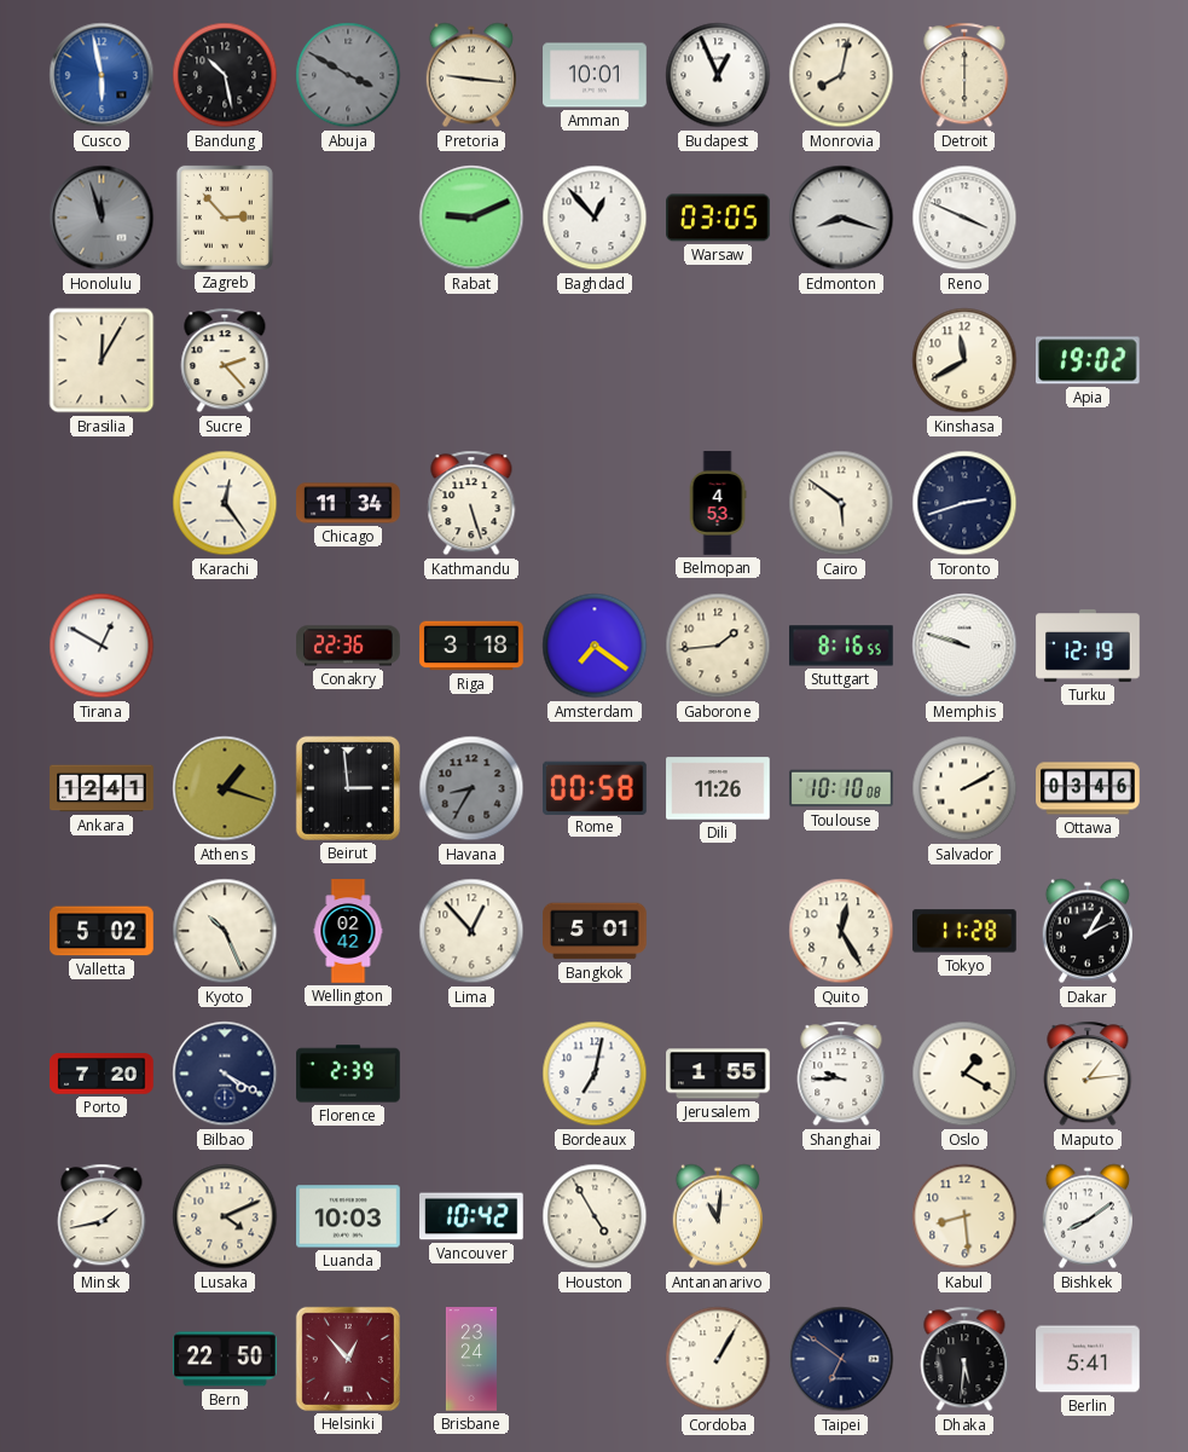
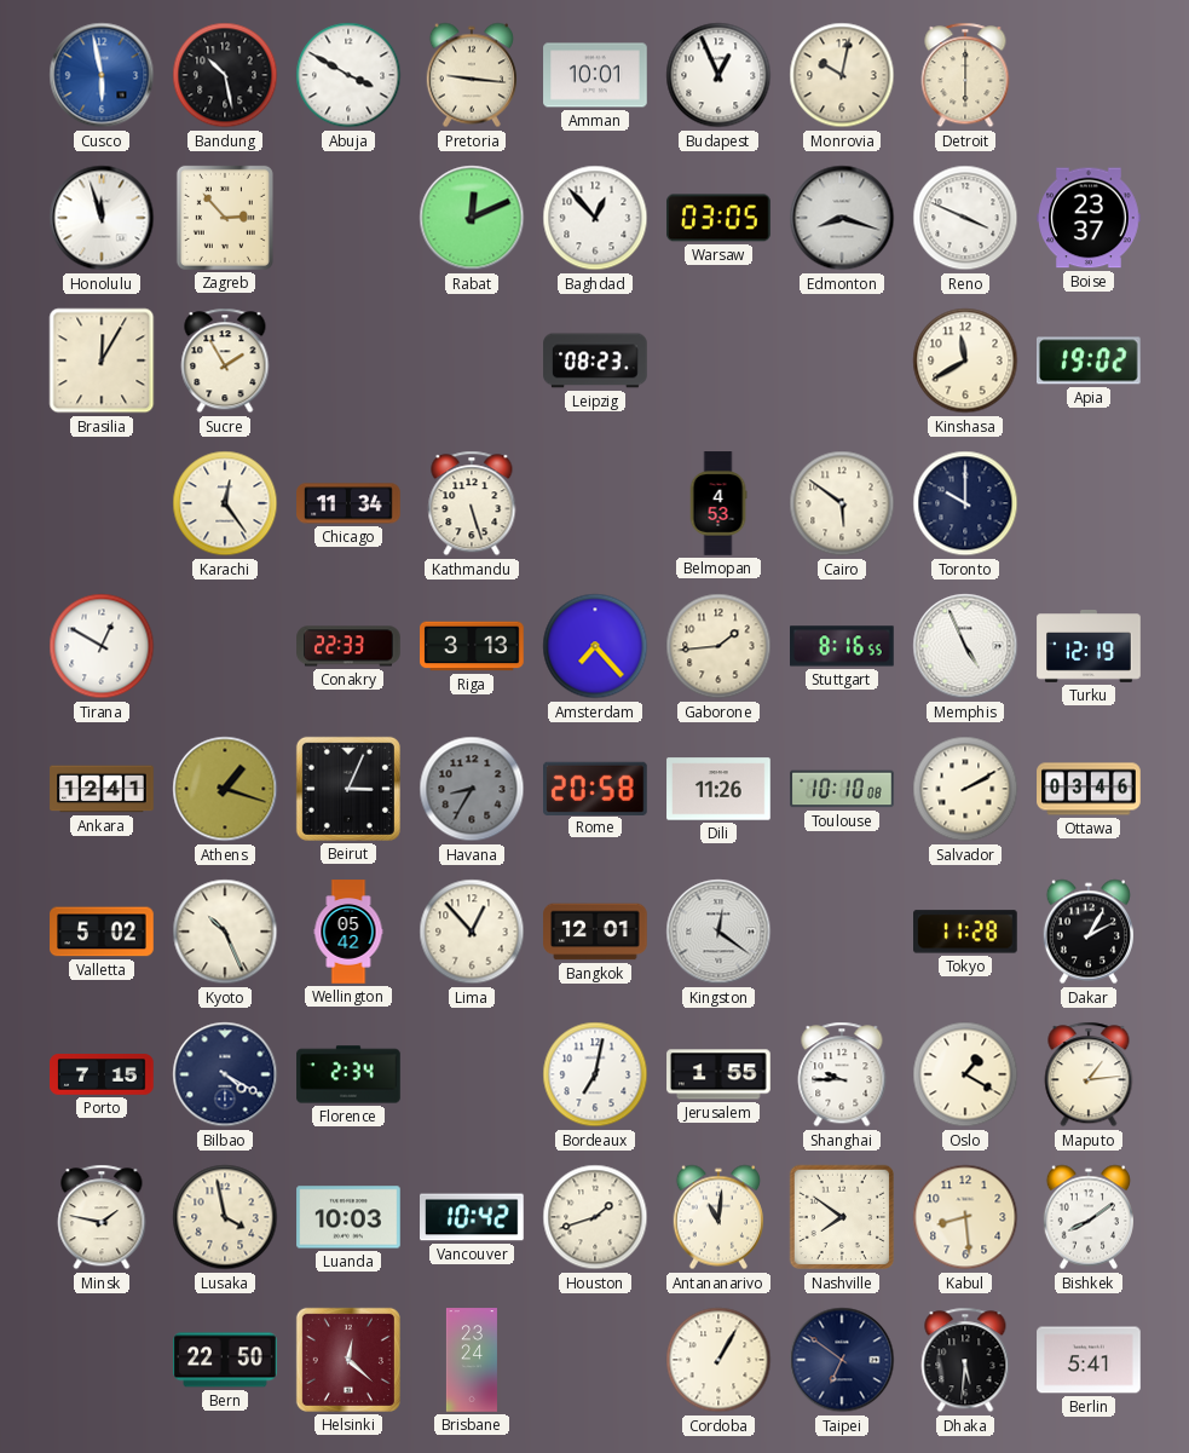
Abuja dial: grey -> white
Monrovia: 8:02 -> 10:02
Honolulu dial: grey -> white
Rabat: 9:11 -> 12:11
Boise: none -> 23:37
Sucre: 2:23 -> 1:55
Leipzig: none -> 08:23
Toronto: 2:42 -> 10:00
Conakry: 22:36 -> 22:33
Riga: 3:18 -> 3:13
Amsterdam: 7:21 -> 7:23
Memphis: 9:48 -> 4:56
Beirut: 2:59 -> 3:04
Rome: 00:58 -> 20:58
Wellington: 02:42 -> 05:42
Bangkok: 5:01 -> 12:01
Kingston: none -> 12:21
Quito: 12:25 -> none
Porto: 7:20 -> 7:15
Florence: 2:39 -> 2:34
Minsk: 1:43 -> 1:47
Lusaka: 4:11 -> 3:58
Houston: 4:55 -> 1:42
Nashville: none -> 7:51
Helsinki: 12:53 -> 12:22
